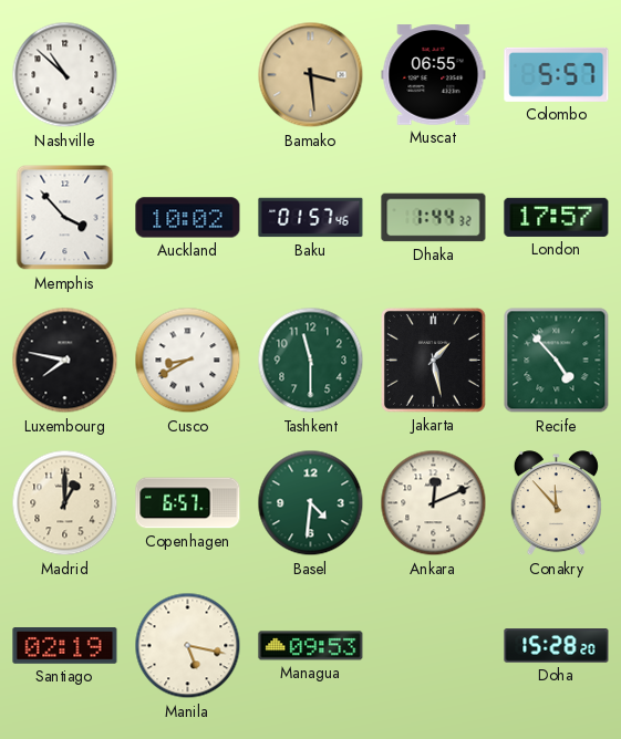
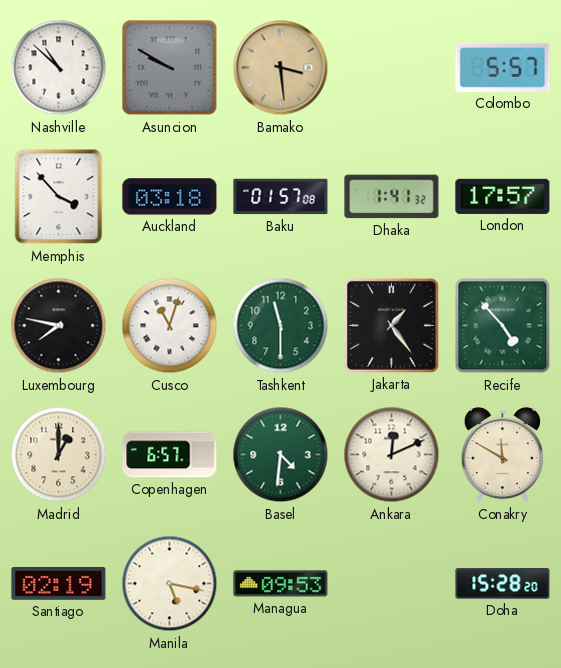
Asuncion: none -> 9:50
Muscat: 06:55 -> none
Auckland: 10:02 -> 03:18
Baku: 01:57:46 -> 01:57:08
Dhaka: 1:44 -> 1:41
Cusco: 8:40 -> 11:03
Jakarta: 1:28 -> 1:24
Conakry: 11:53 -> 11:50
